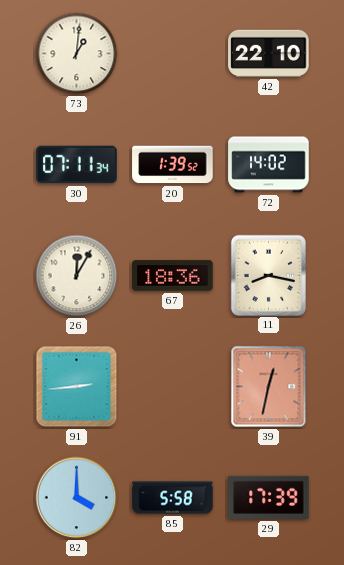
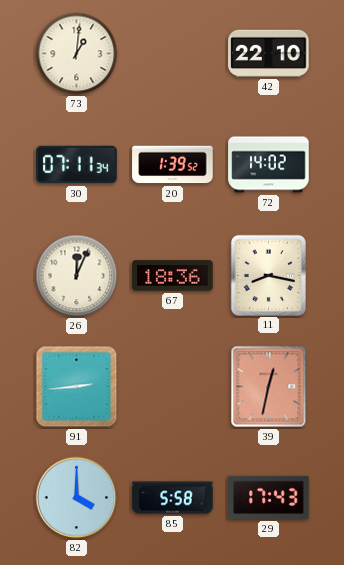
26: 12:05 -> 12:04
29: 17:39 -> 17:43
